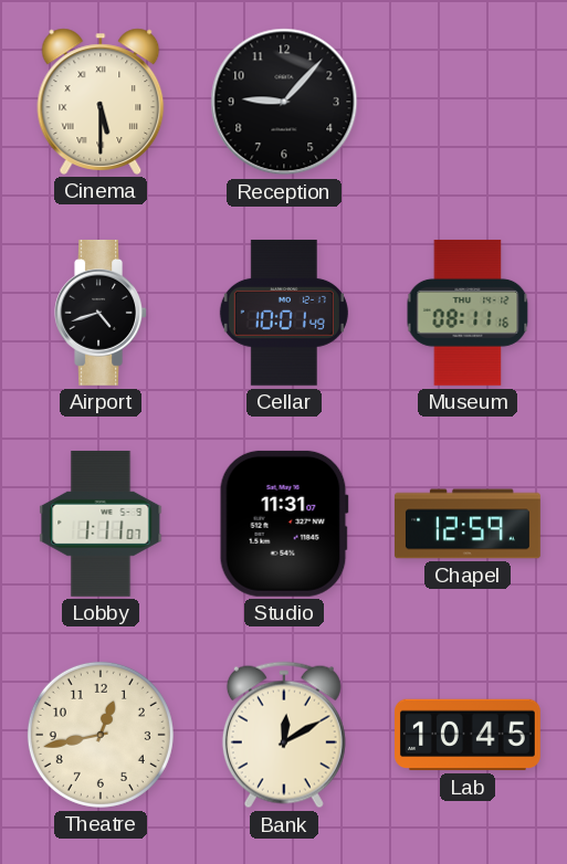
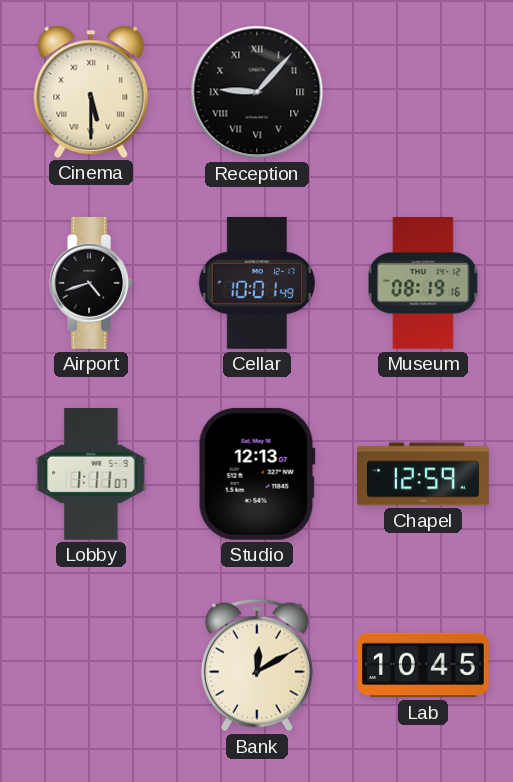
Reception numerals: Arabic -> Roman
Museum: 08:11 -> 08:19
Studio: 11:31 -> 12:13
Theatre: 12:43 -> none
